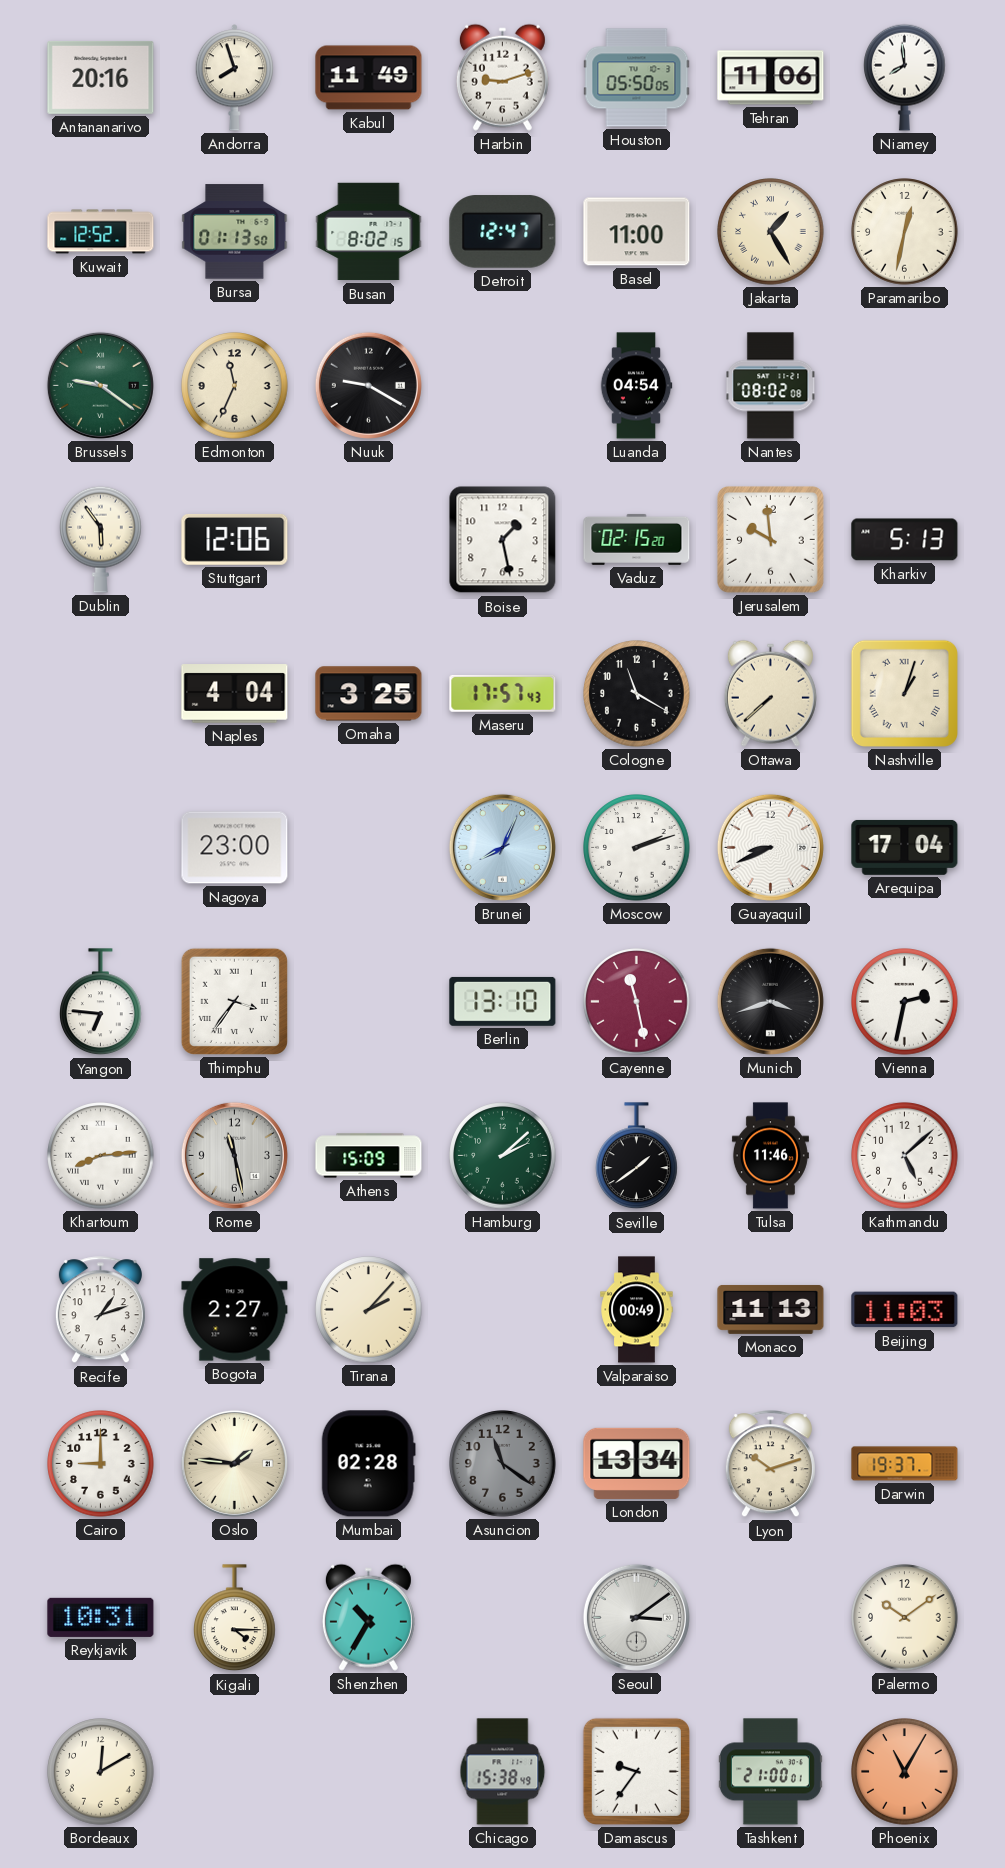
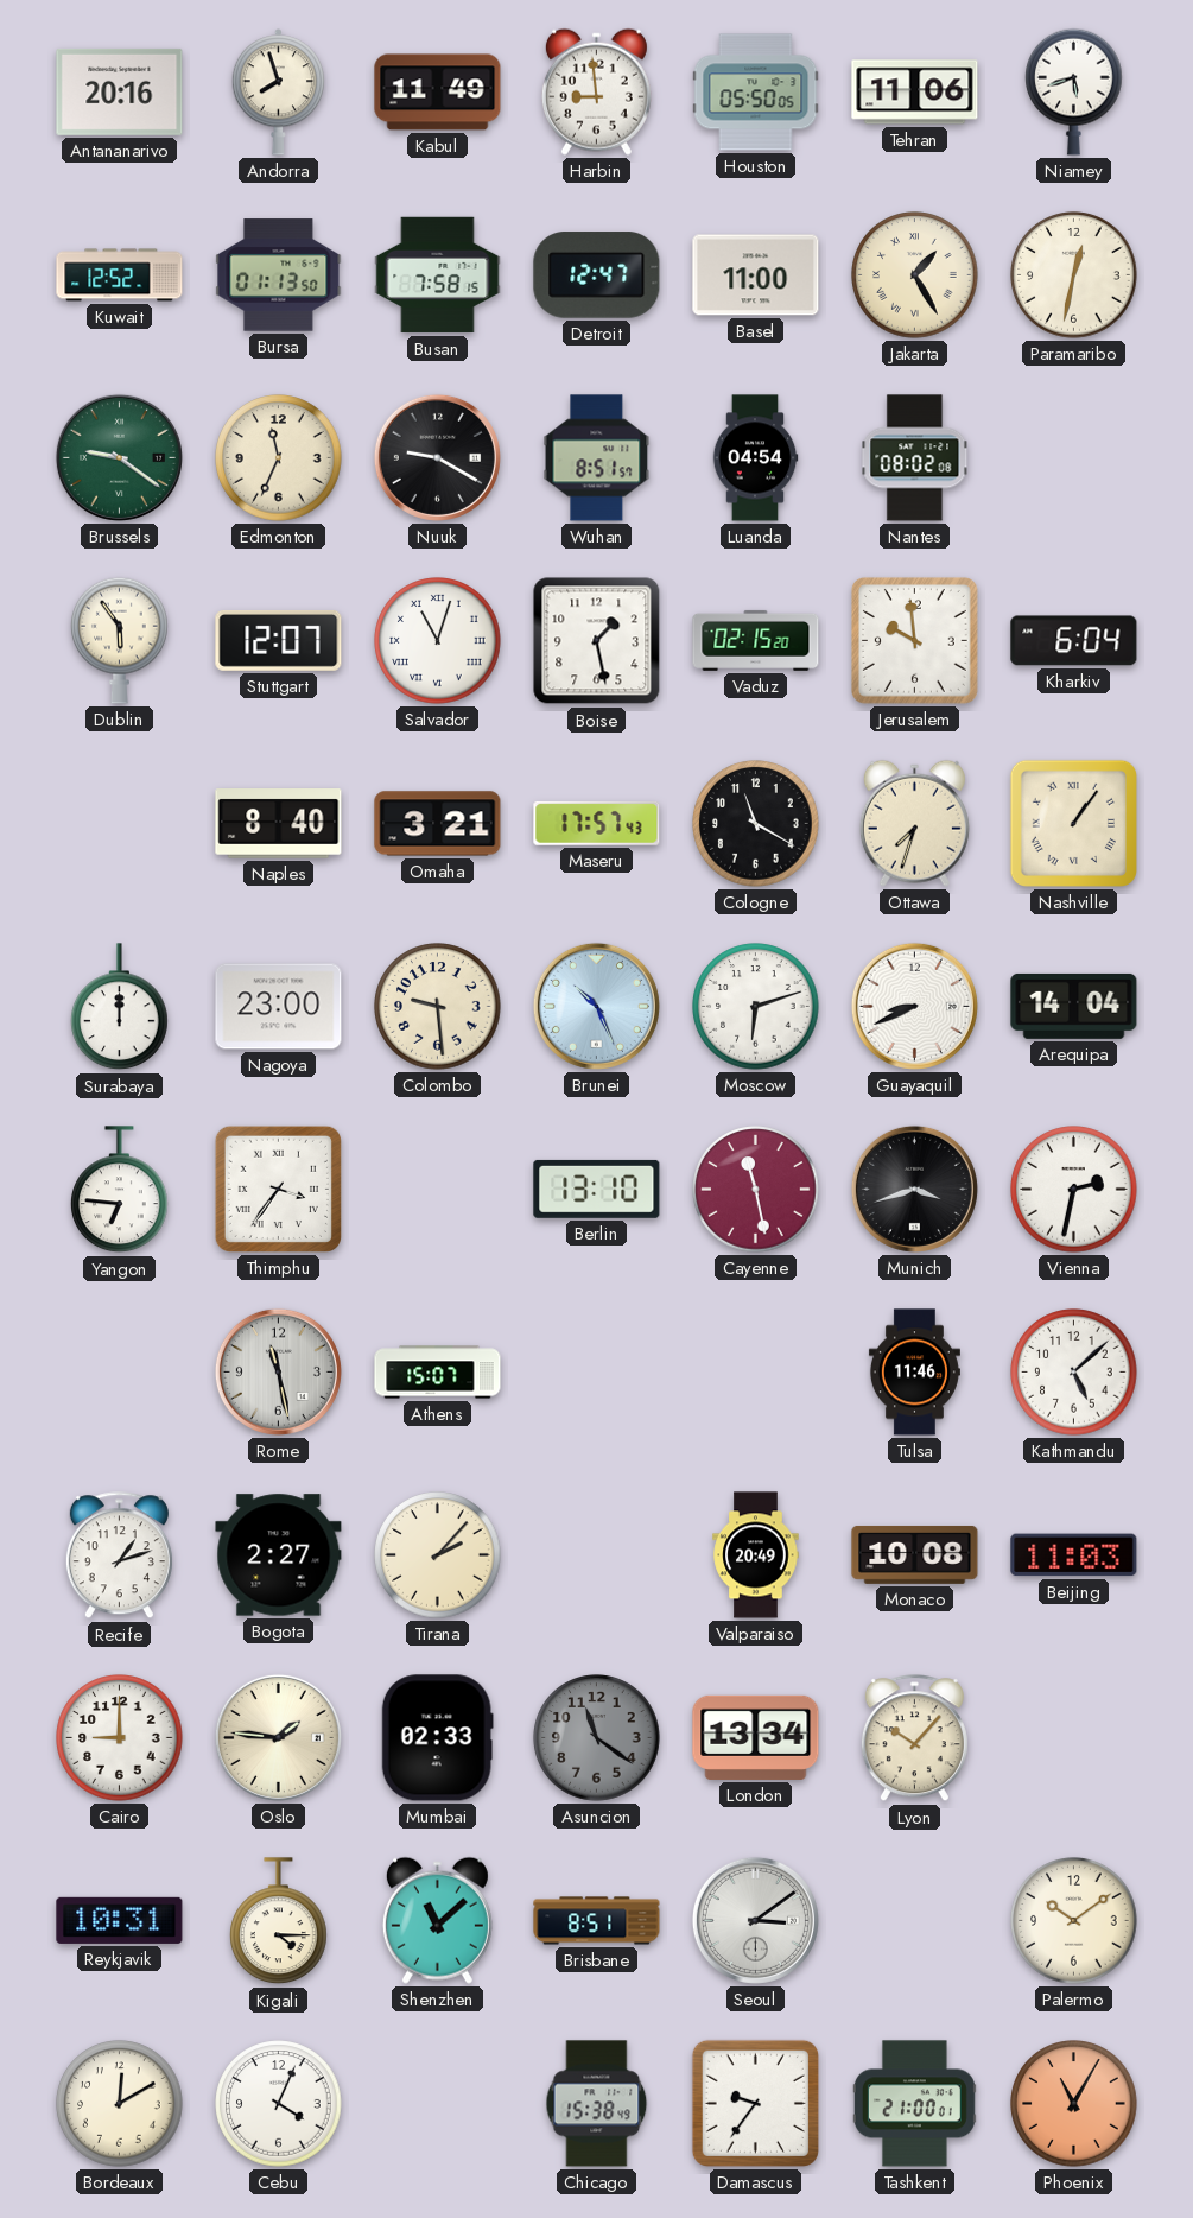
Harbin: 9:12 -> 8:59
Niamey: 7:59 -> 5:42
Busan: 8:02 -> 7:58
Wuhan: none -> 8:51
Stuttgart: 12:06 -> 12:07
Salvador: none -> 11:03
Kharkiv: 5:13 -> 6:04
Naples: 4:04 -> 8:40
Omaha: 3:25 -> 3:21
Ottawa: 7:38 -> 7:33
Nashville: 1:03 -> 1:06
Surabaya: none -> 12:00
Colombo: none -> 9:29
Brunei: 8:04 -> 10:26
Moscow: 2:12 -> 6:12
Arequipa: 17:04 -> 14:04
Khartoum: 8:14 -> none
Athens: 15:09 -> 15:07
Hamburg: 2:08 -> none
Seville: 1:39 -> none
Valparaiso: 00:49 -> 20:49
Monaco: 11:13 -> 10:08
Mumbai: 02:28 -> 02:33
Lyon: 10:12 -> 10:07
Darwin: 19:37 -> none
Shenzhen: 10:35 -> 11:08
Brisbane: none -> 8:51
Cebu: none -> 4:04
